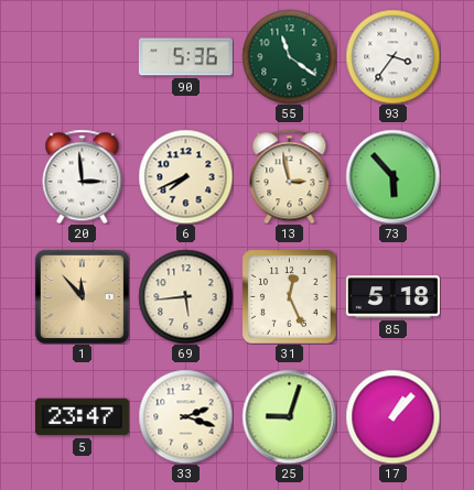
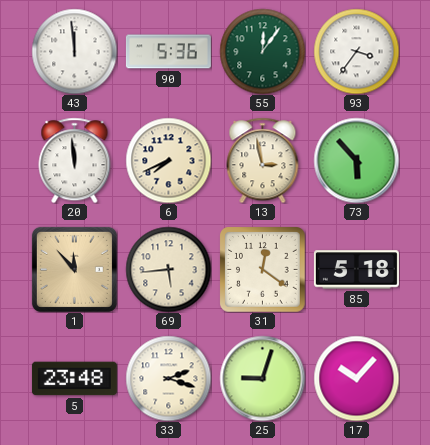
43: none -> 11:59
55: 11:21 -> 12:06
20: 2:59 -> 11:59
31: 12:26 -> 12:21
5: 23:47 -> 23:48
17: 1:07 -> 10:07
